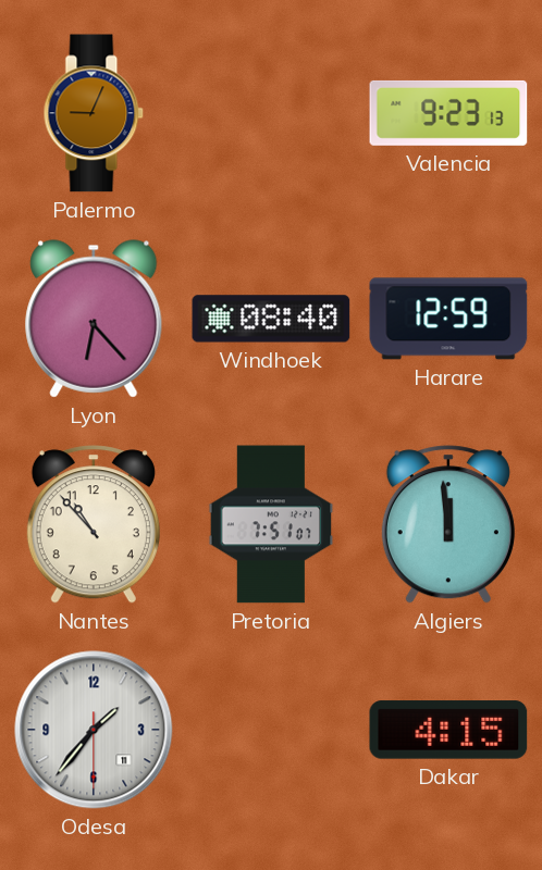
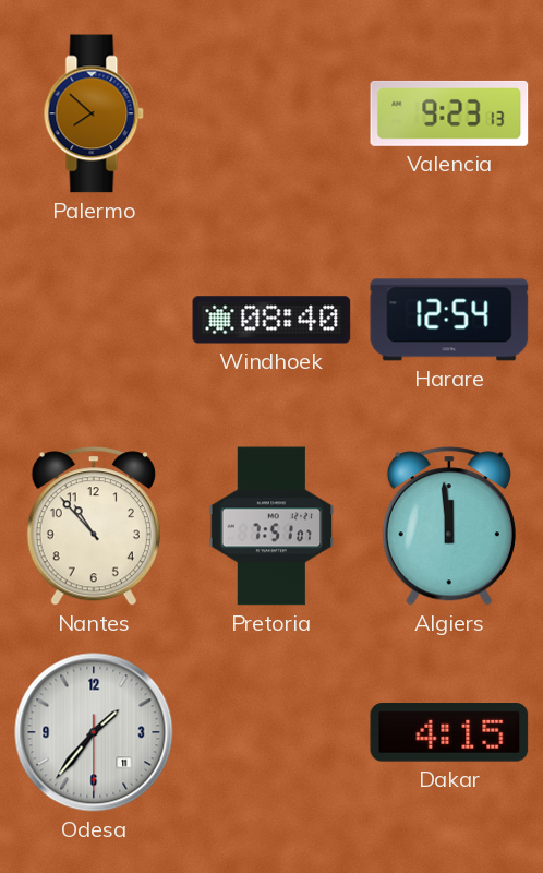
Palermo: 9:04 -> 7:52
Lyon: 6:23 -> none
Harare: 12:59 -> 12:54
